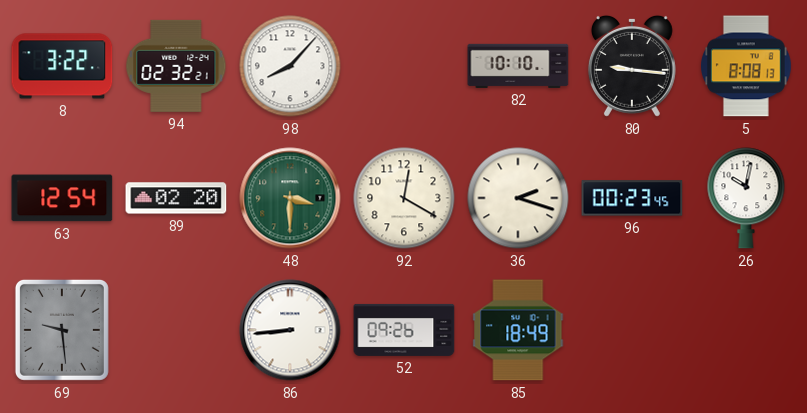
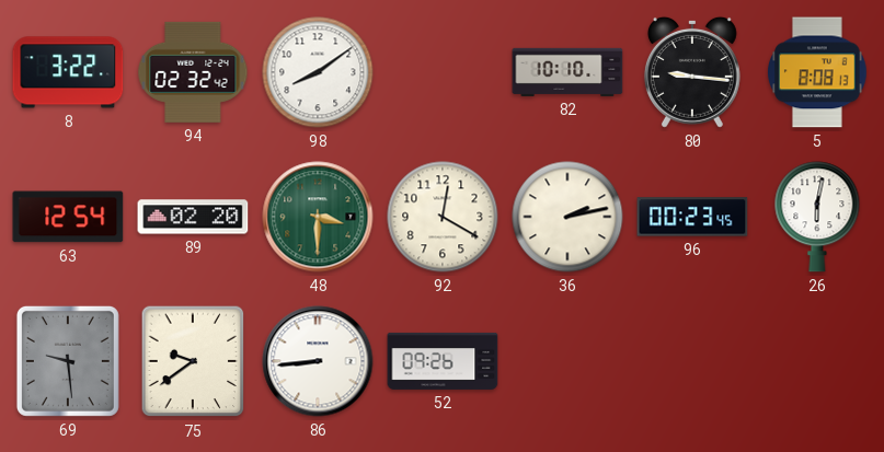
94: 02:32:21 -> 02:32:42
98: 8:07 -> 8:09
36: 2:18 -> 2:13
26: 10:02 -> 6:02
75: none -> 9:39
85: 18:49 -> none
